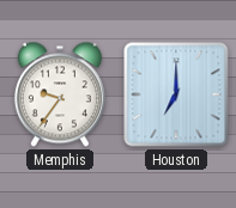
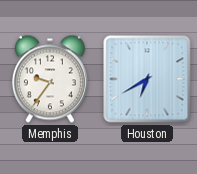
Houston: 7:00 -> 6:40
